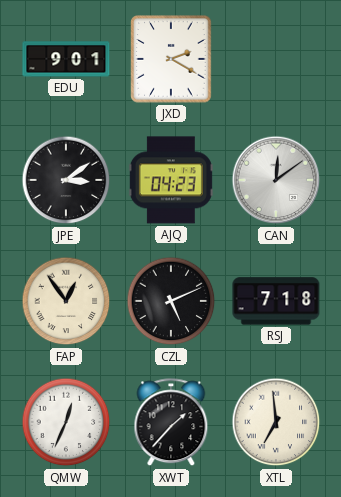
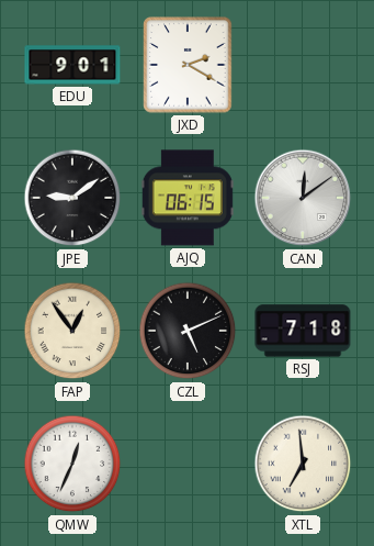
JPE: 3:09 -> 9:09
AJQ: 04:23 -> 06:15
XWT: 1:37 -> none
